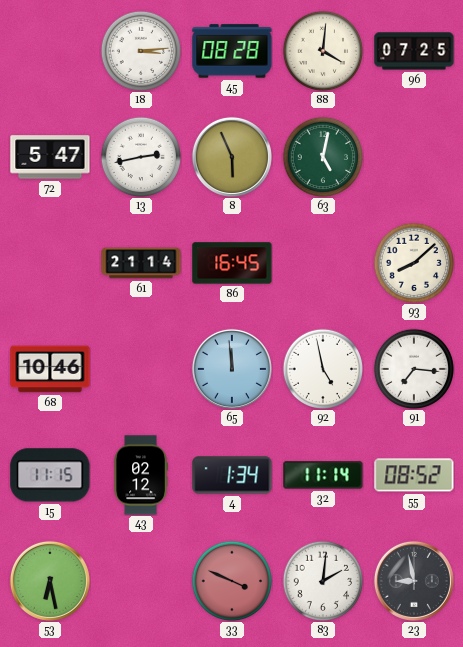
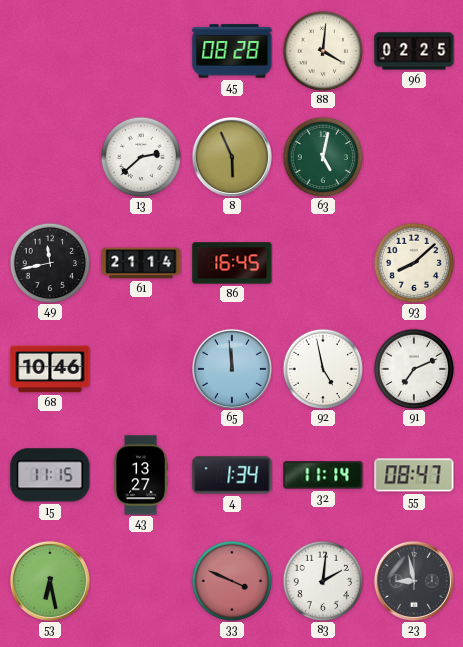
18: 3:14 -> none
96: 07:25 -> 02:25
72: 5:47 -> none
13: 2:43 -> 2:38
49: none -> 11:43
91: 7:16 -> 7:11
43: 02:12 -> 13:27
55: 08:52 -> 08:47
